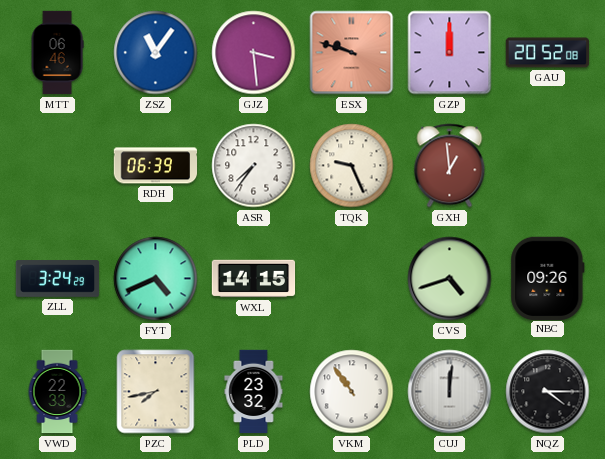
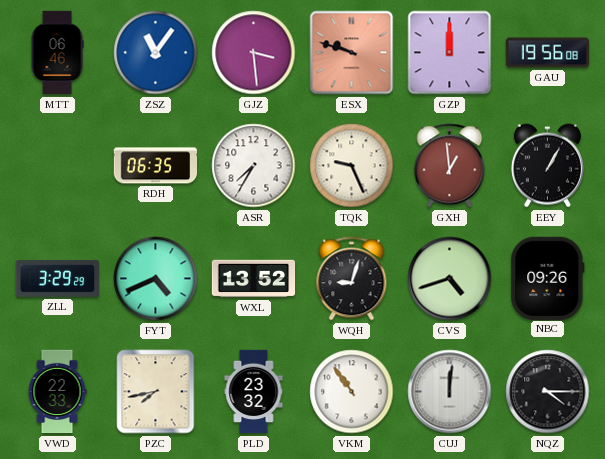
GAU: 20:52 -> 19:56
RDH: 06:39 -> 06:35
ASR: 7:36 -> 7:35
EEY: none -> 1:05
ZLL: 3:24 -> 3:29
WXL: 14:15 -> 13:52
WQH: none -> 9:03
